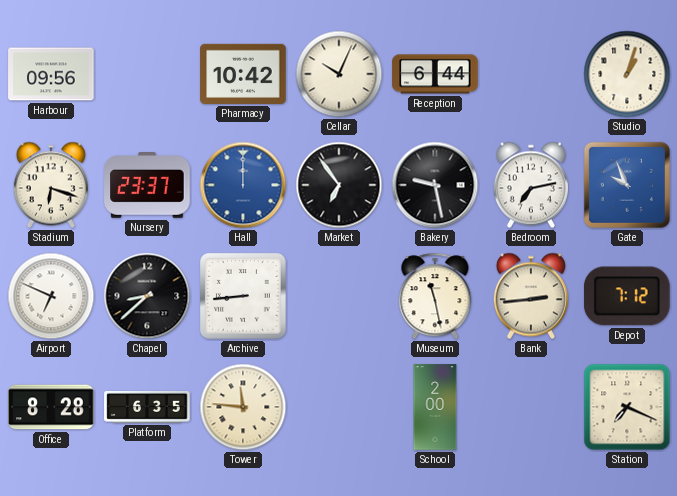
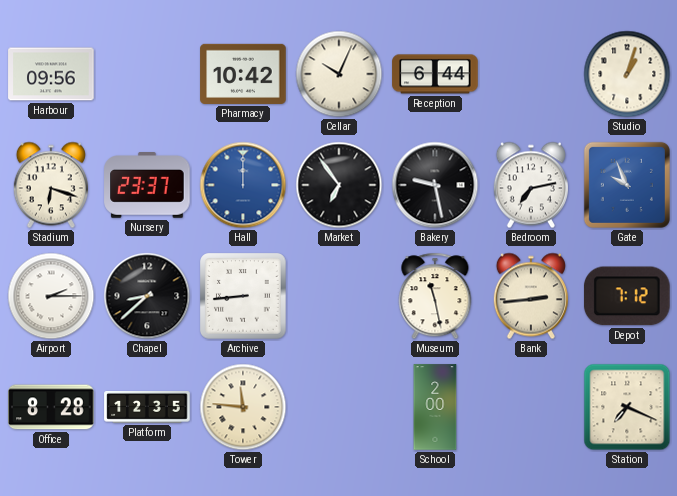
Airport: 6:49 -> 2:15
Platform: 6:35 -> 12:35
